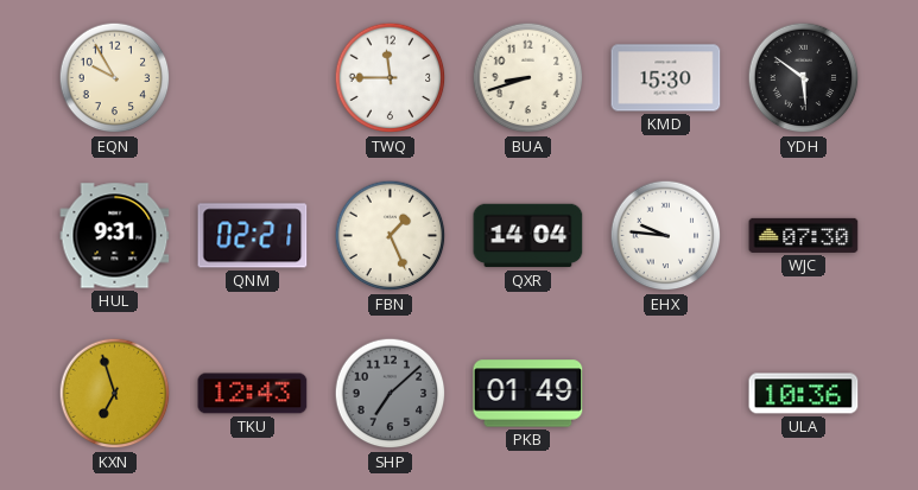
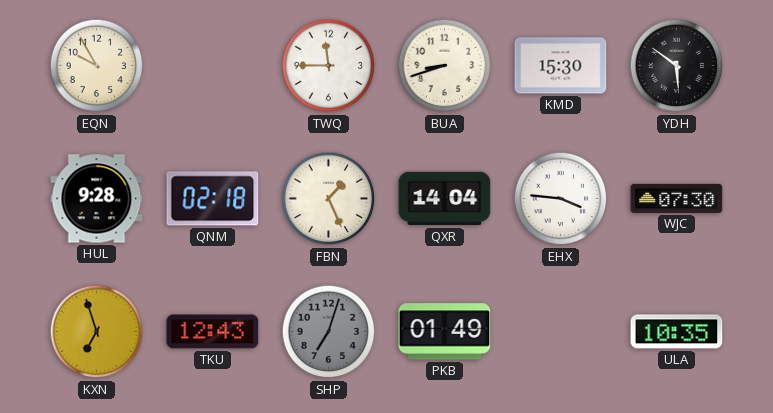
HUL: 9:31 -> 9:28
QNM: 02:21 -> 02:18
EHX: 9:46 -> 3:46
SHP: 7:08 -> 7:03
ULA: 10:36 -> 10:35
